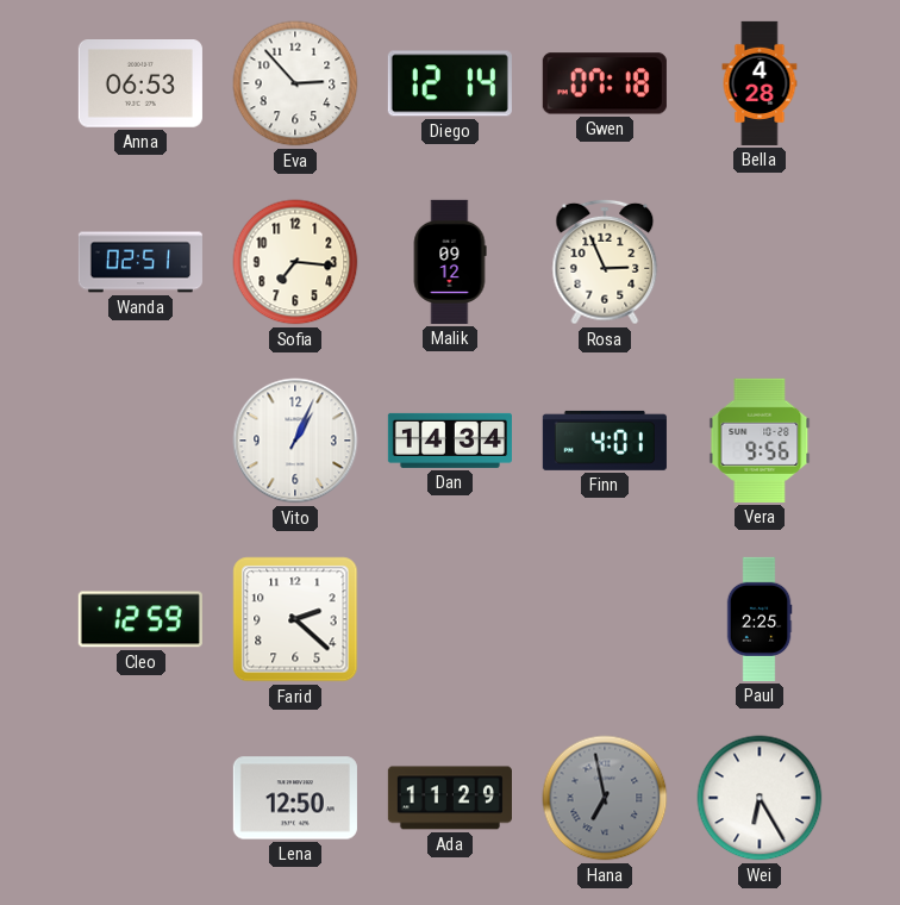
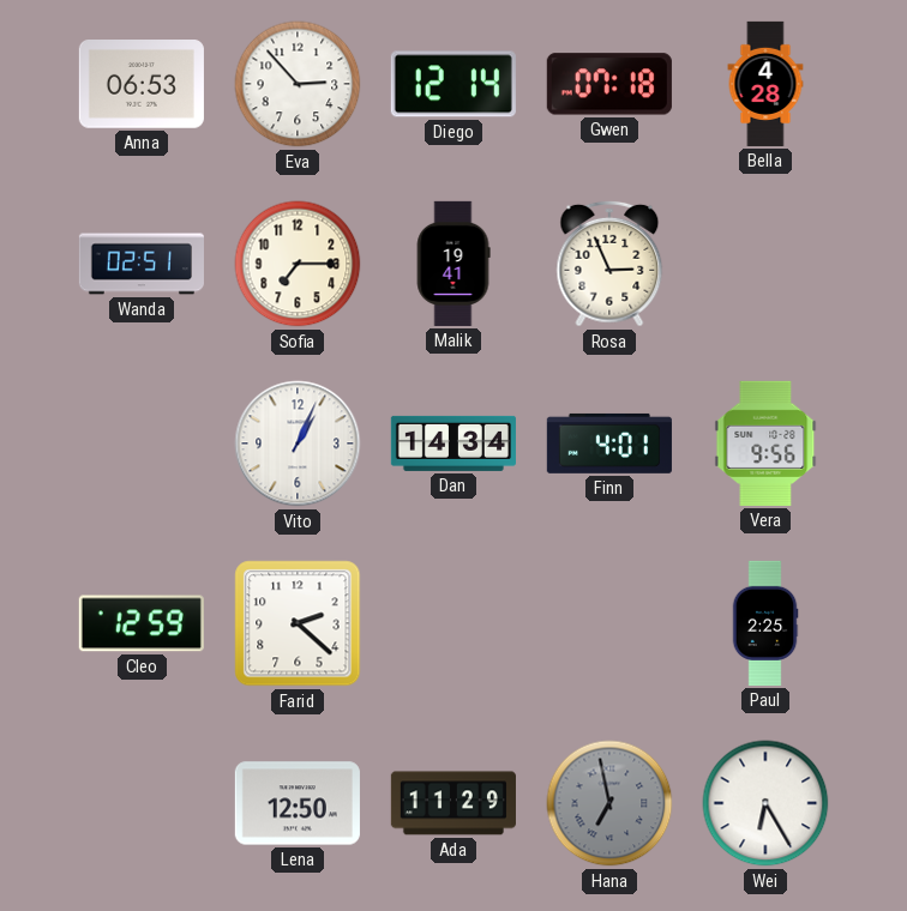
Sofia: 7:16 -> 7:15
Malik: 09:12 -> 19:41
